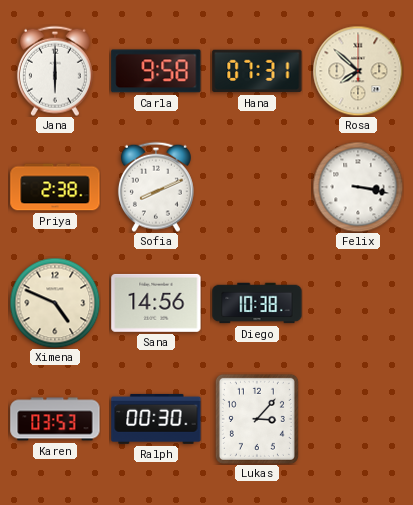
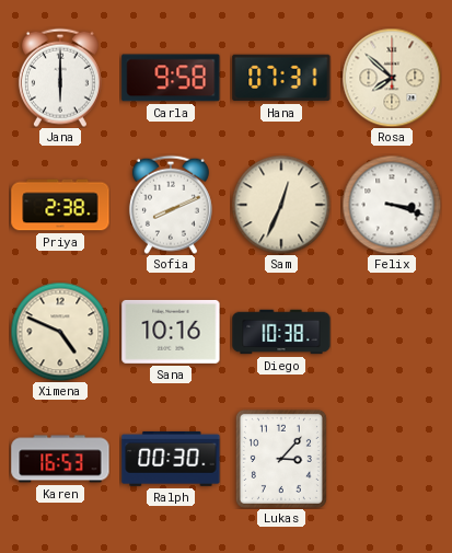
Sam: none -> 12:34
Felix: 3:17 -> 3:18
Sana: 14:56 -> 10:16
Karen: 03:53 -> 16:53
